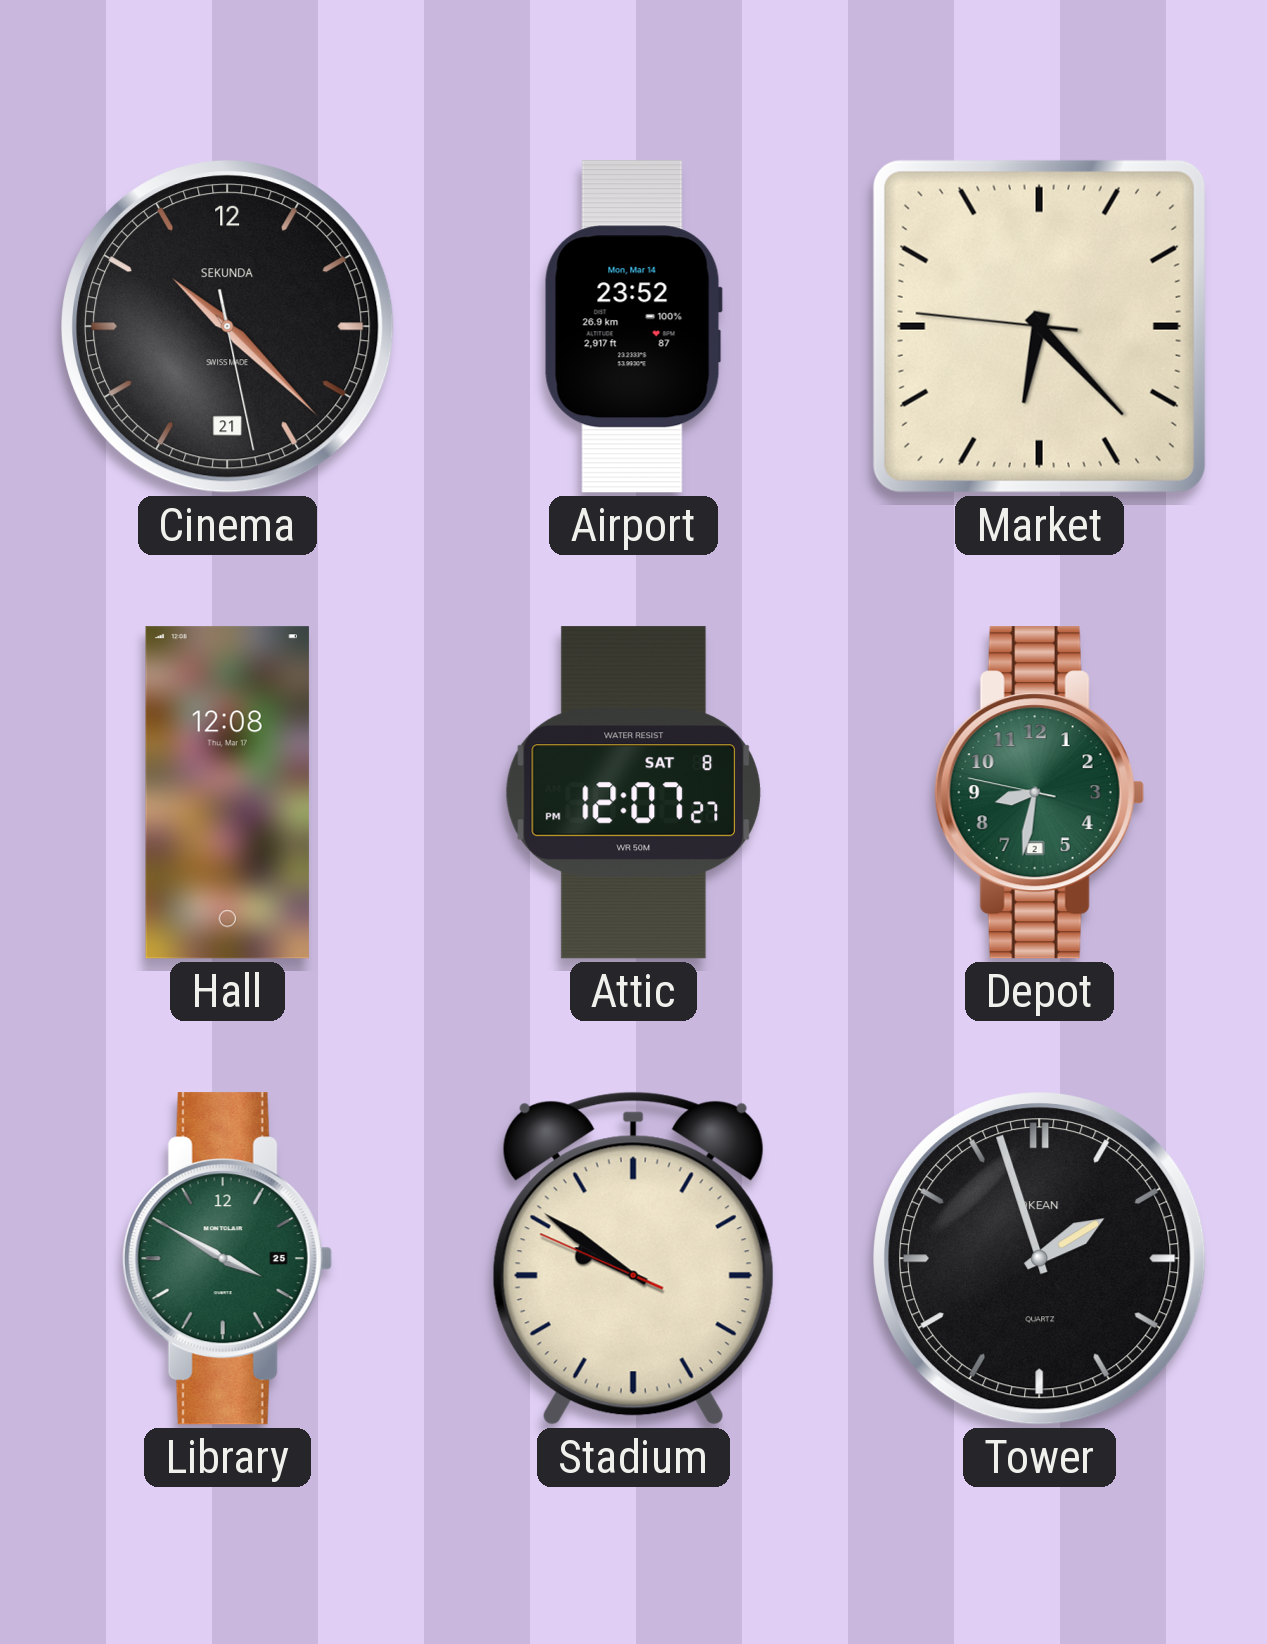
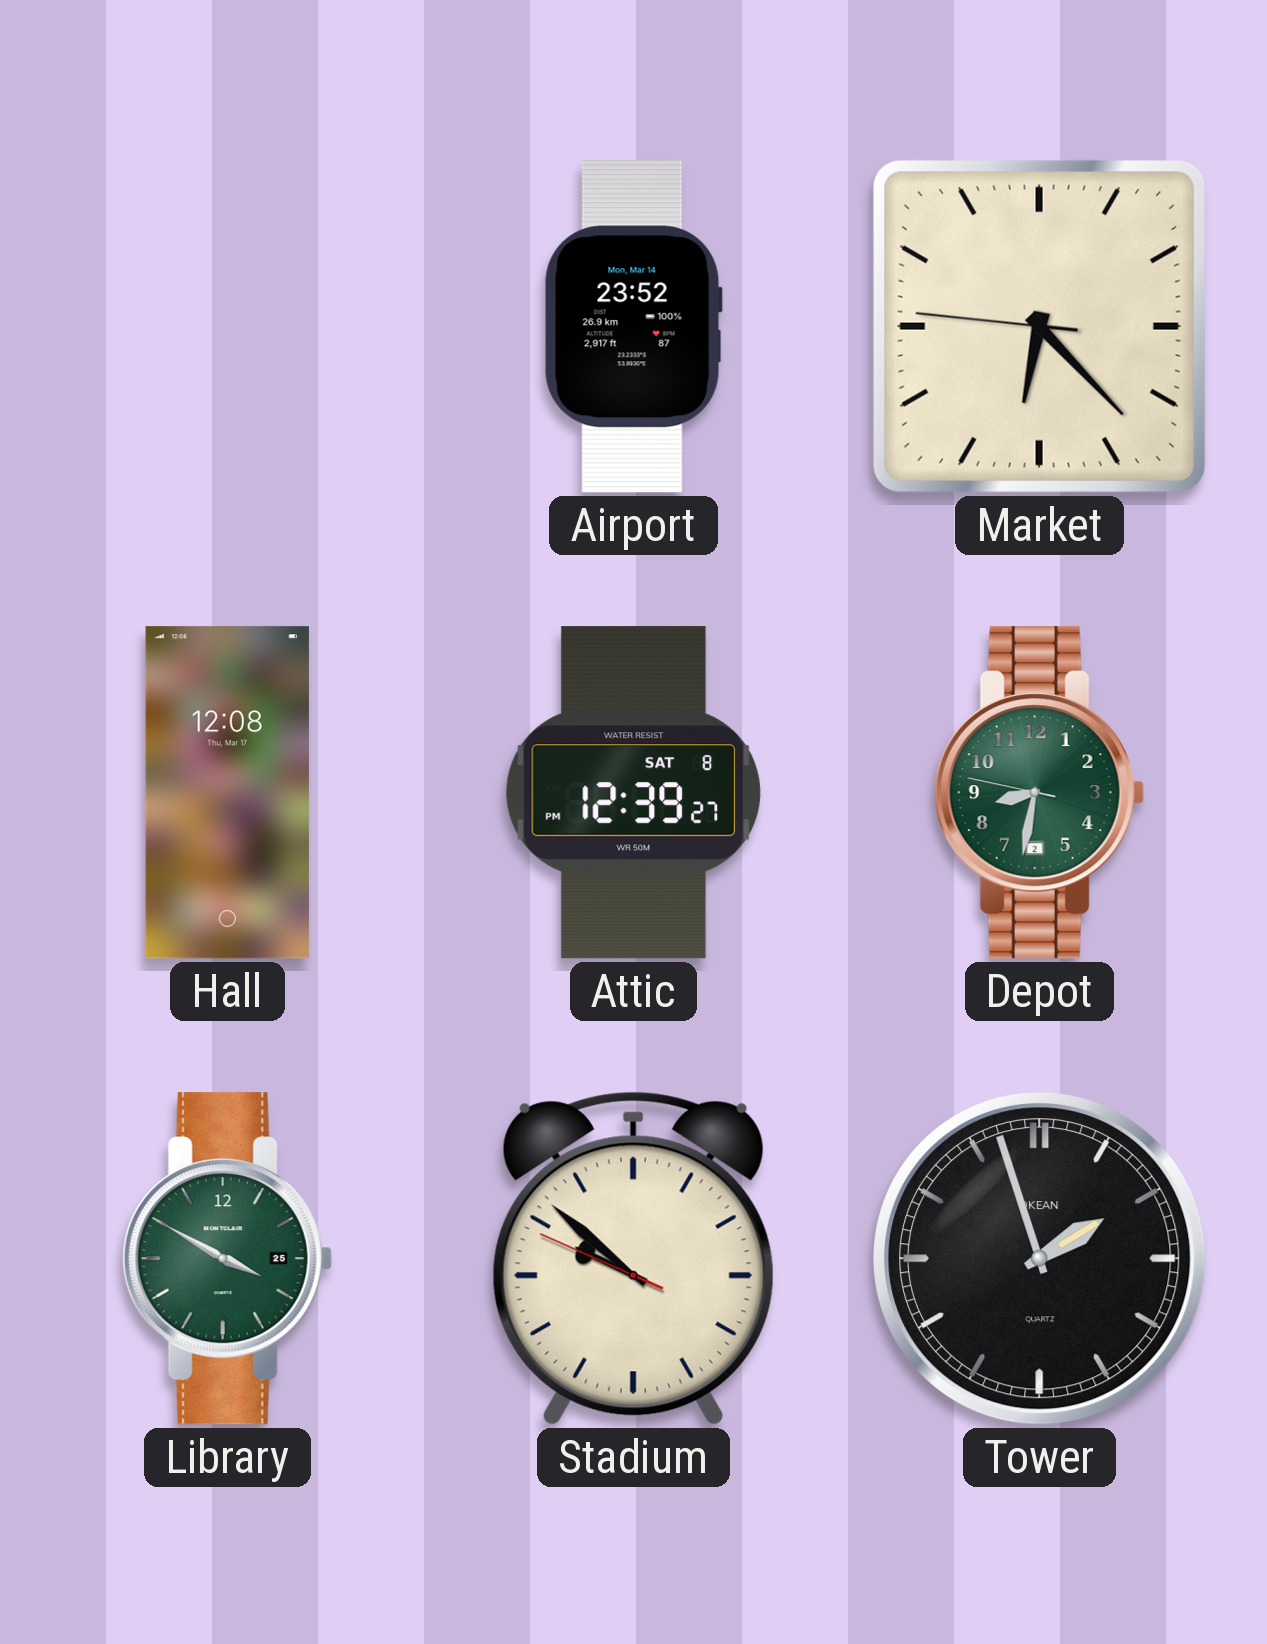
Cinema: 10:22 -> none
Attic: 12:07 -> 12:39
Stadium: 9:50 -> 9:51
